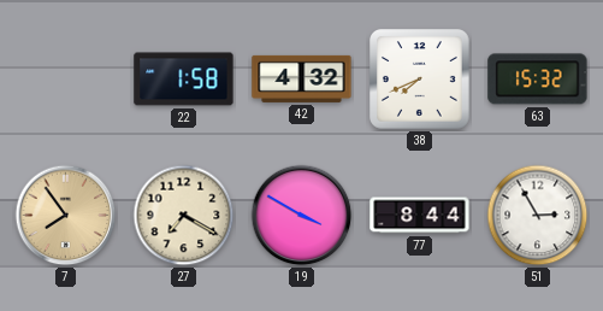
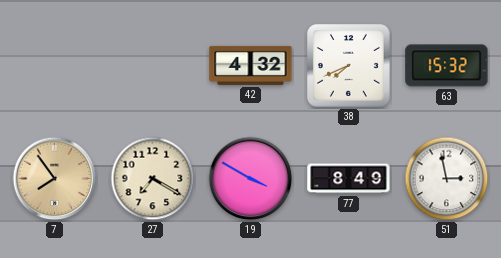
22: 1:58 -> none
77: 8:44 -> 8:49
51: 2:55 -> 2:58
